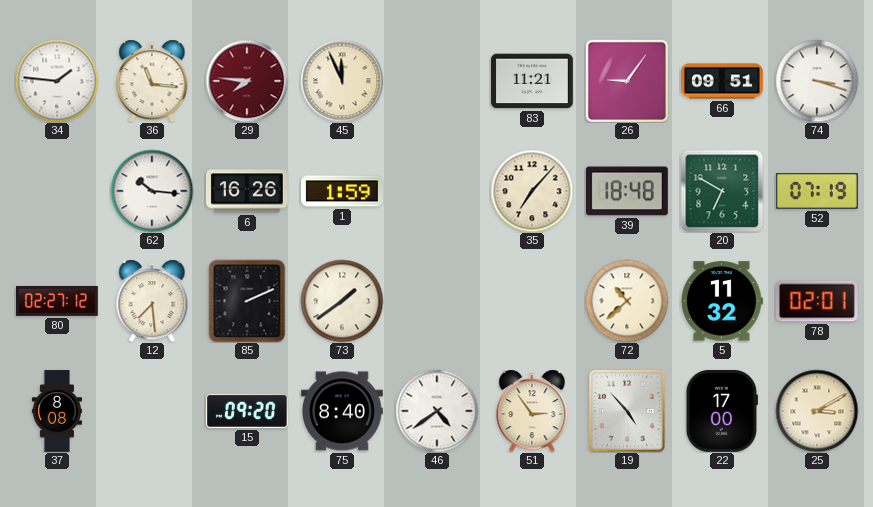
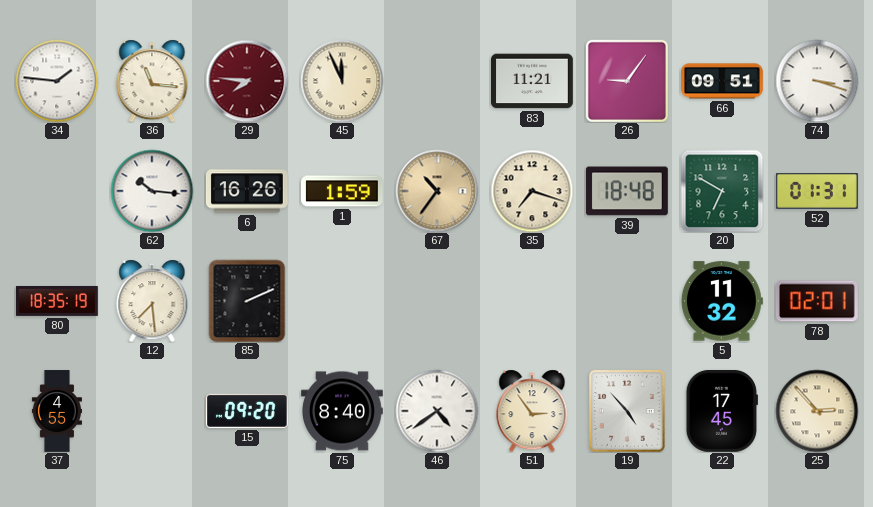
67: none -> 10:36
35: 7:07 -> 7:18
52: 07:19 -> 01:31
80: 02:27 -> 18:35
73: 1:39 -> none
72: 10:38 -> none
37: 8:08 -> 4:55
22: 17:00 -> 17:45
25: 3:10 -> 2:53
